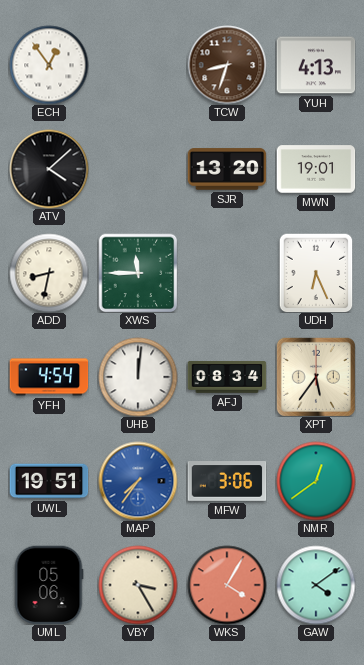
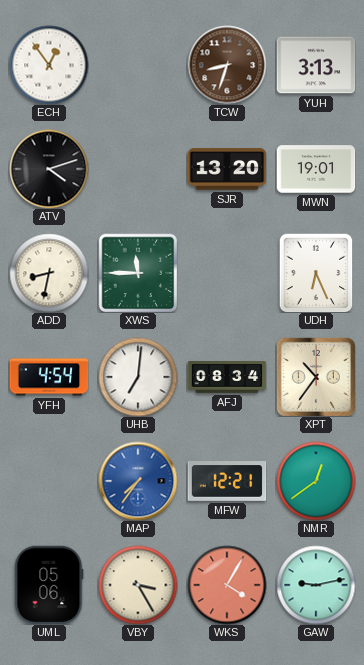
YUH: 4:13 -> 3:13
ATV: 4:08 -> 4:12
UHB: 12:01 -> 7:01
XPT: 5:36 -> 10:36
UWL: 19:51 -> none
MFW: 3:06 -> 12:21
GAW: 4:09 -> 9:13
